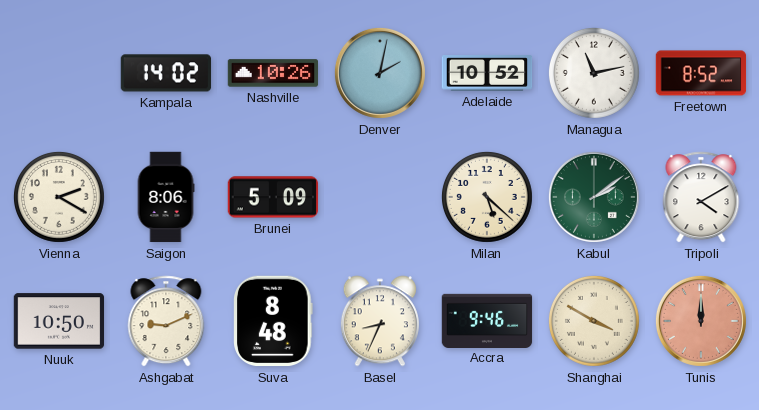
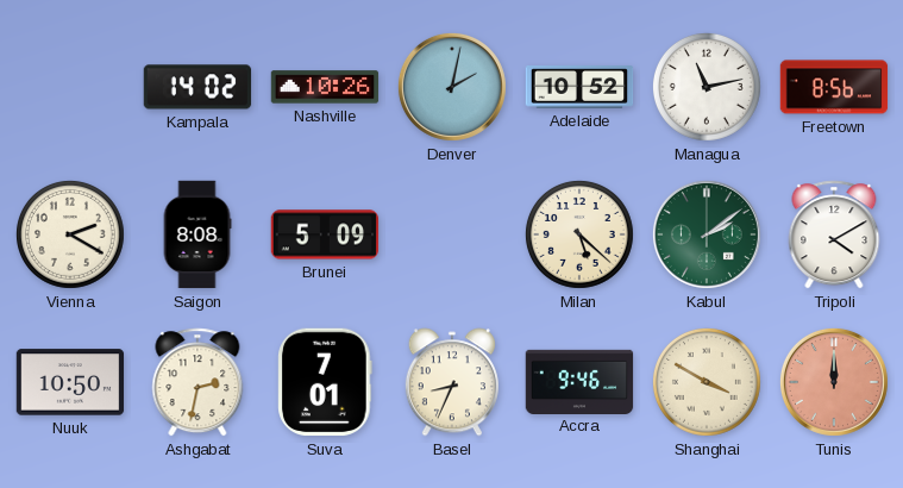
Freetown: 8:52 -> 8:56
Saigon: 8:06 -> 8:08
Ashgabat: 9:11 -> 2:32
Suva: 8:48 -> 7:01
